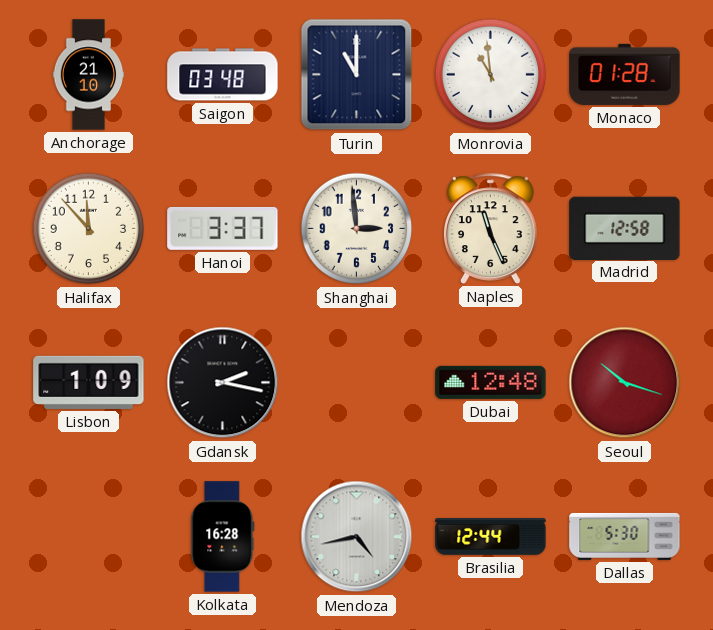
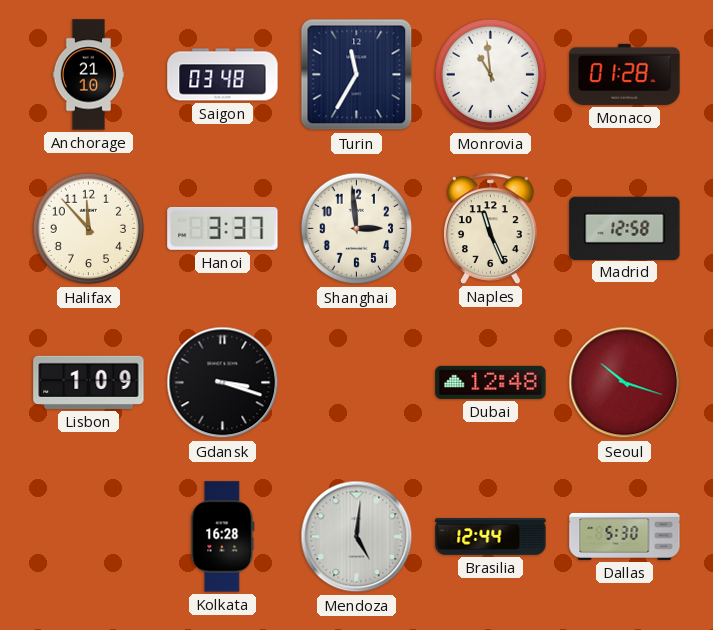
Turin: 11:00 -> 11:35
Gdansk: 2:17 -> 3:18
Mendoza: 4:43 -> 5:01
